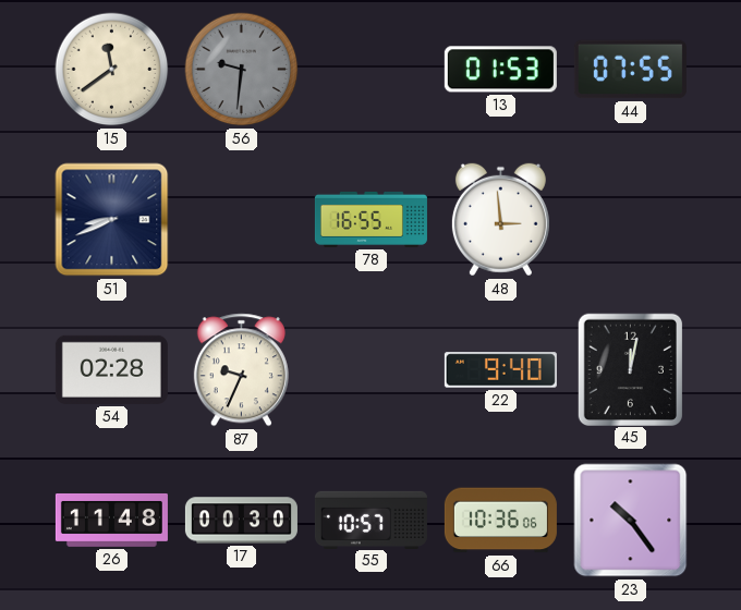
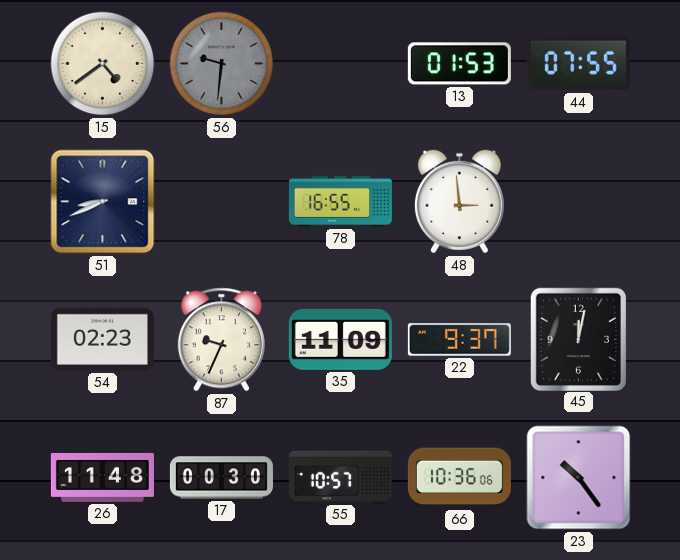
15: 11:39 -> 4:39
54: 02:28 -> 02:23
35: none -> 11:09
22: 9:40 -> 9:37
